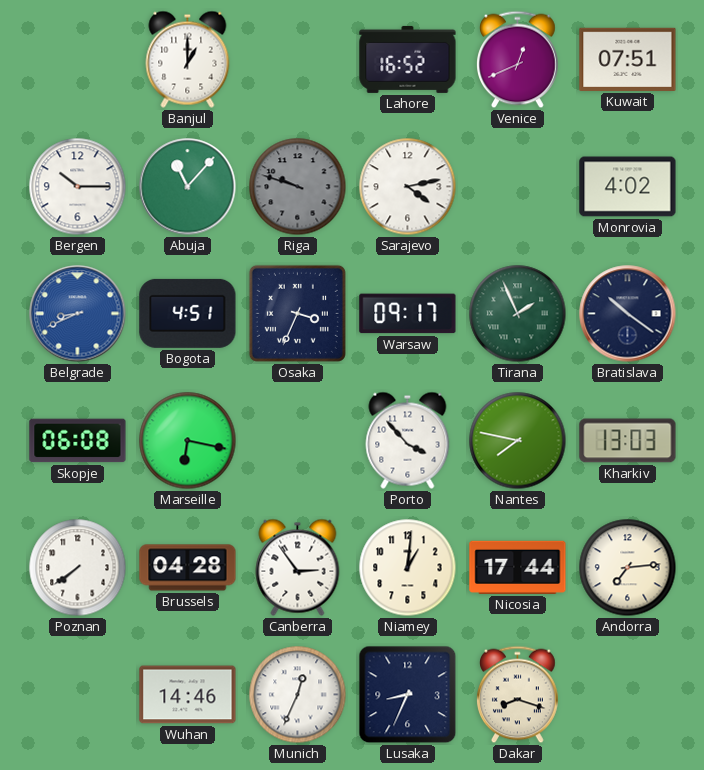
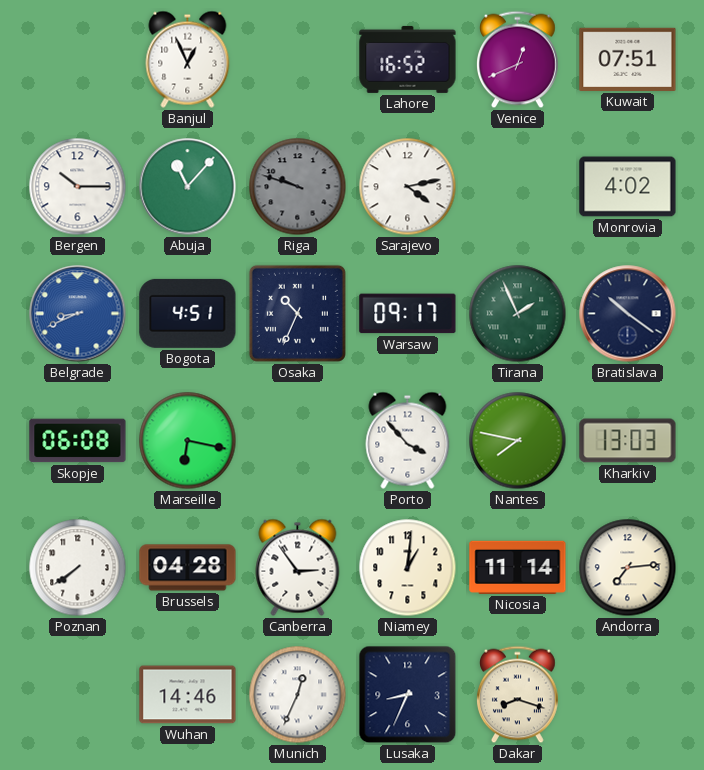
Banjul: 1:00 -> 12:56
Osaka: 3:34 -> 10:34
Nicosia: 17:44 -> 11:14
